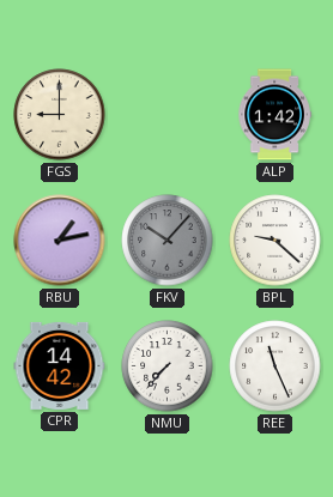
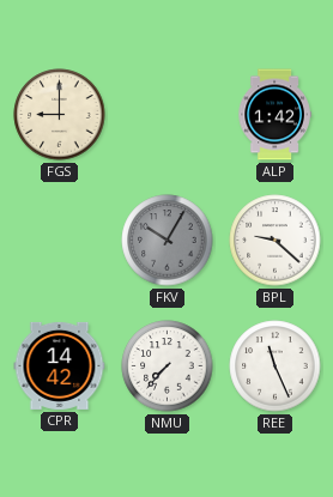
RBU: 1:13 -> none
FKV: 10:07 -> 10:05
